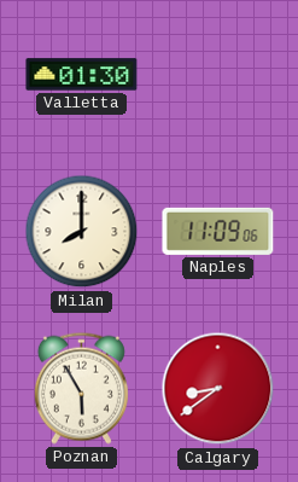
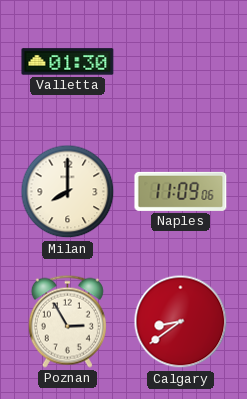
Poznan: 5:55 -> 2:55
